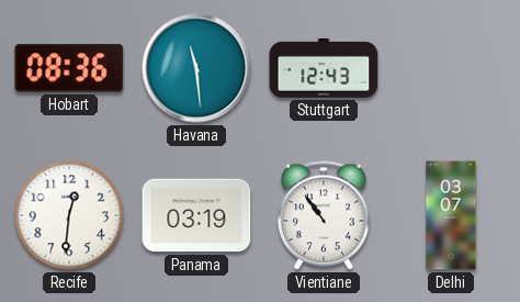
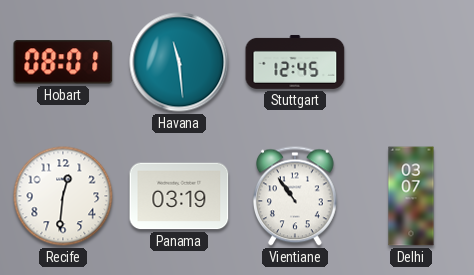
Hobart: 08:36 -> 08:01
Stuttgart: 12:43 -> 12:45
